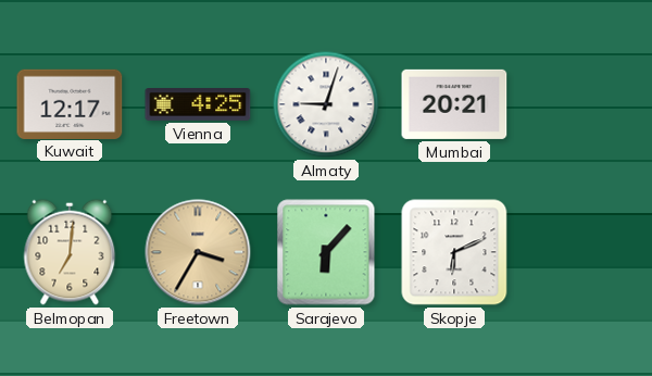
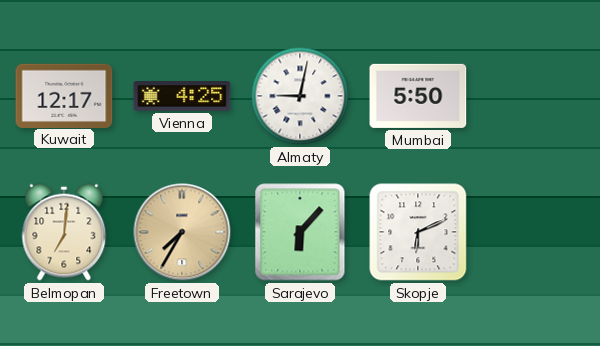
Almaty: 9:03 -> 9:02
Mumbai: 20:21 -> 5:50
Freetown: 3:35 -> 7:35
